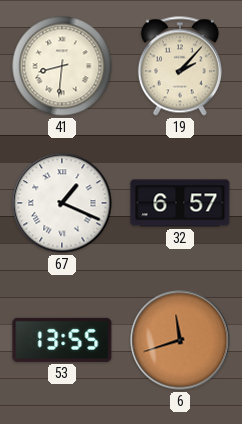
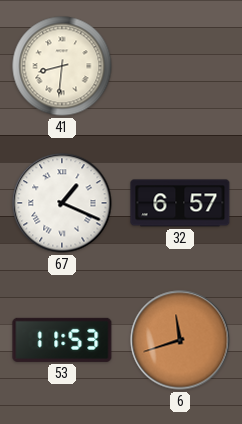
19: 2:07 -> none
53: 13:55 -> 11:53
